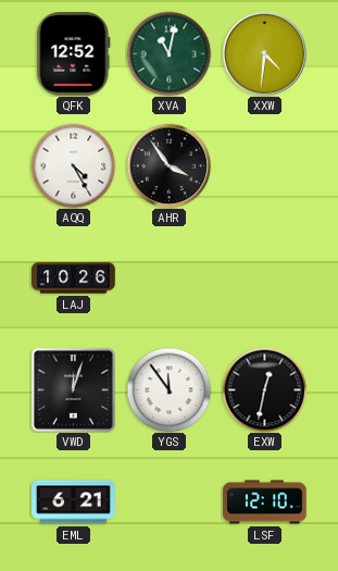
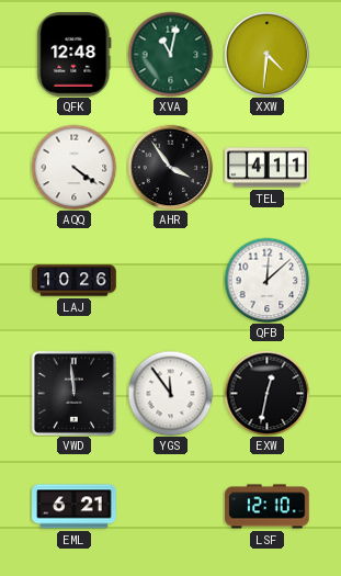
QFK: 12:52 -> 12:48
AQQ: 4:25 -> 4:21
TEL: none -> 4:11
QFB: none -> 12:08
VWD: 12:03 -> 11:59
